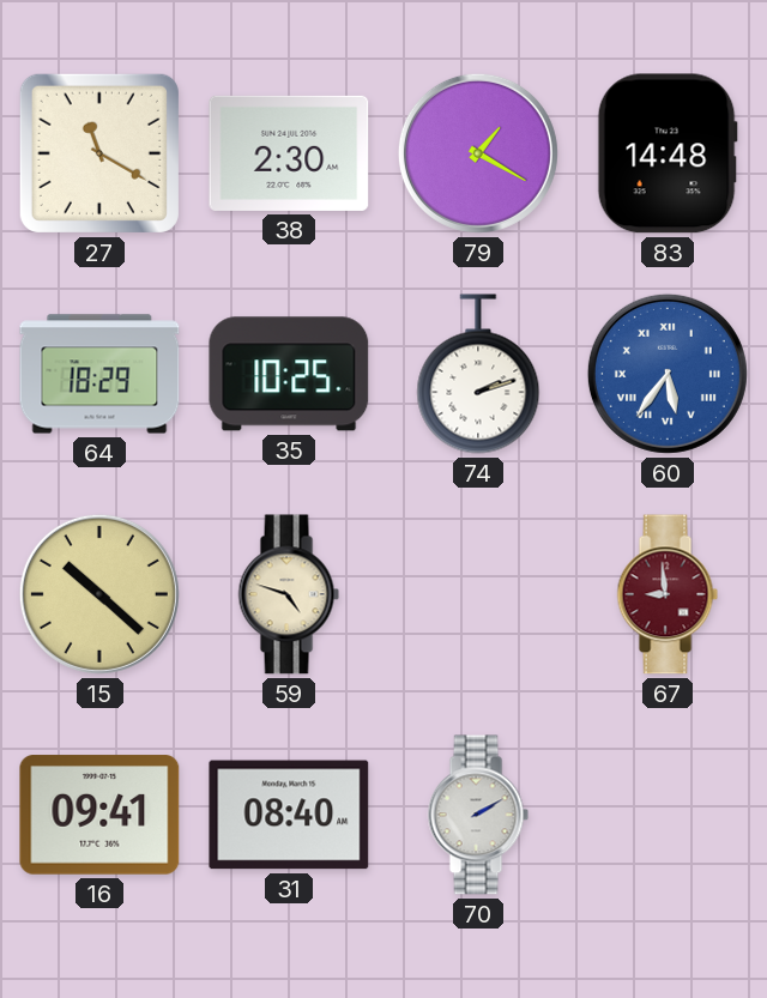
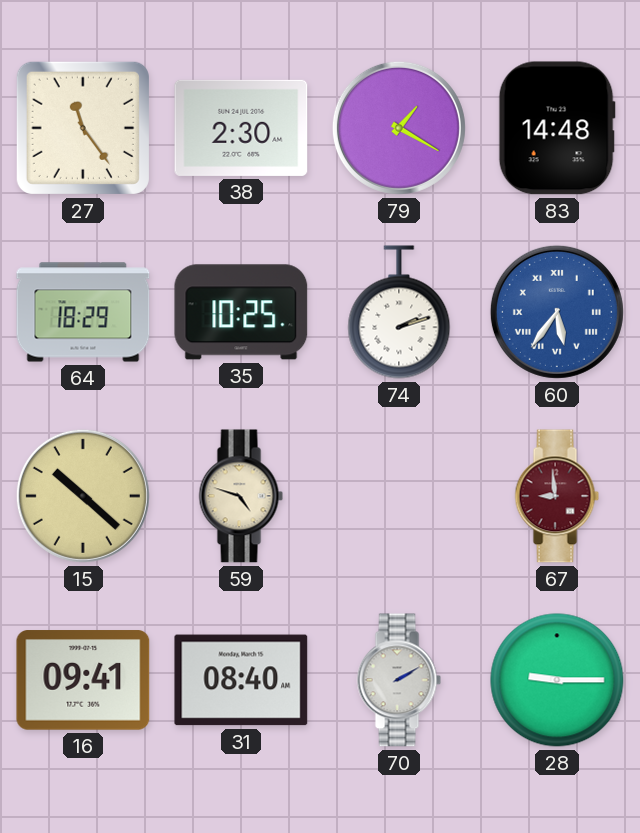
27: 11:20 -> 11:24
28: none -> 9:15
